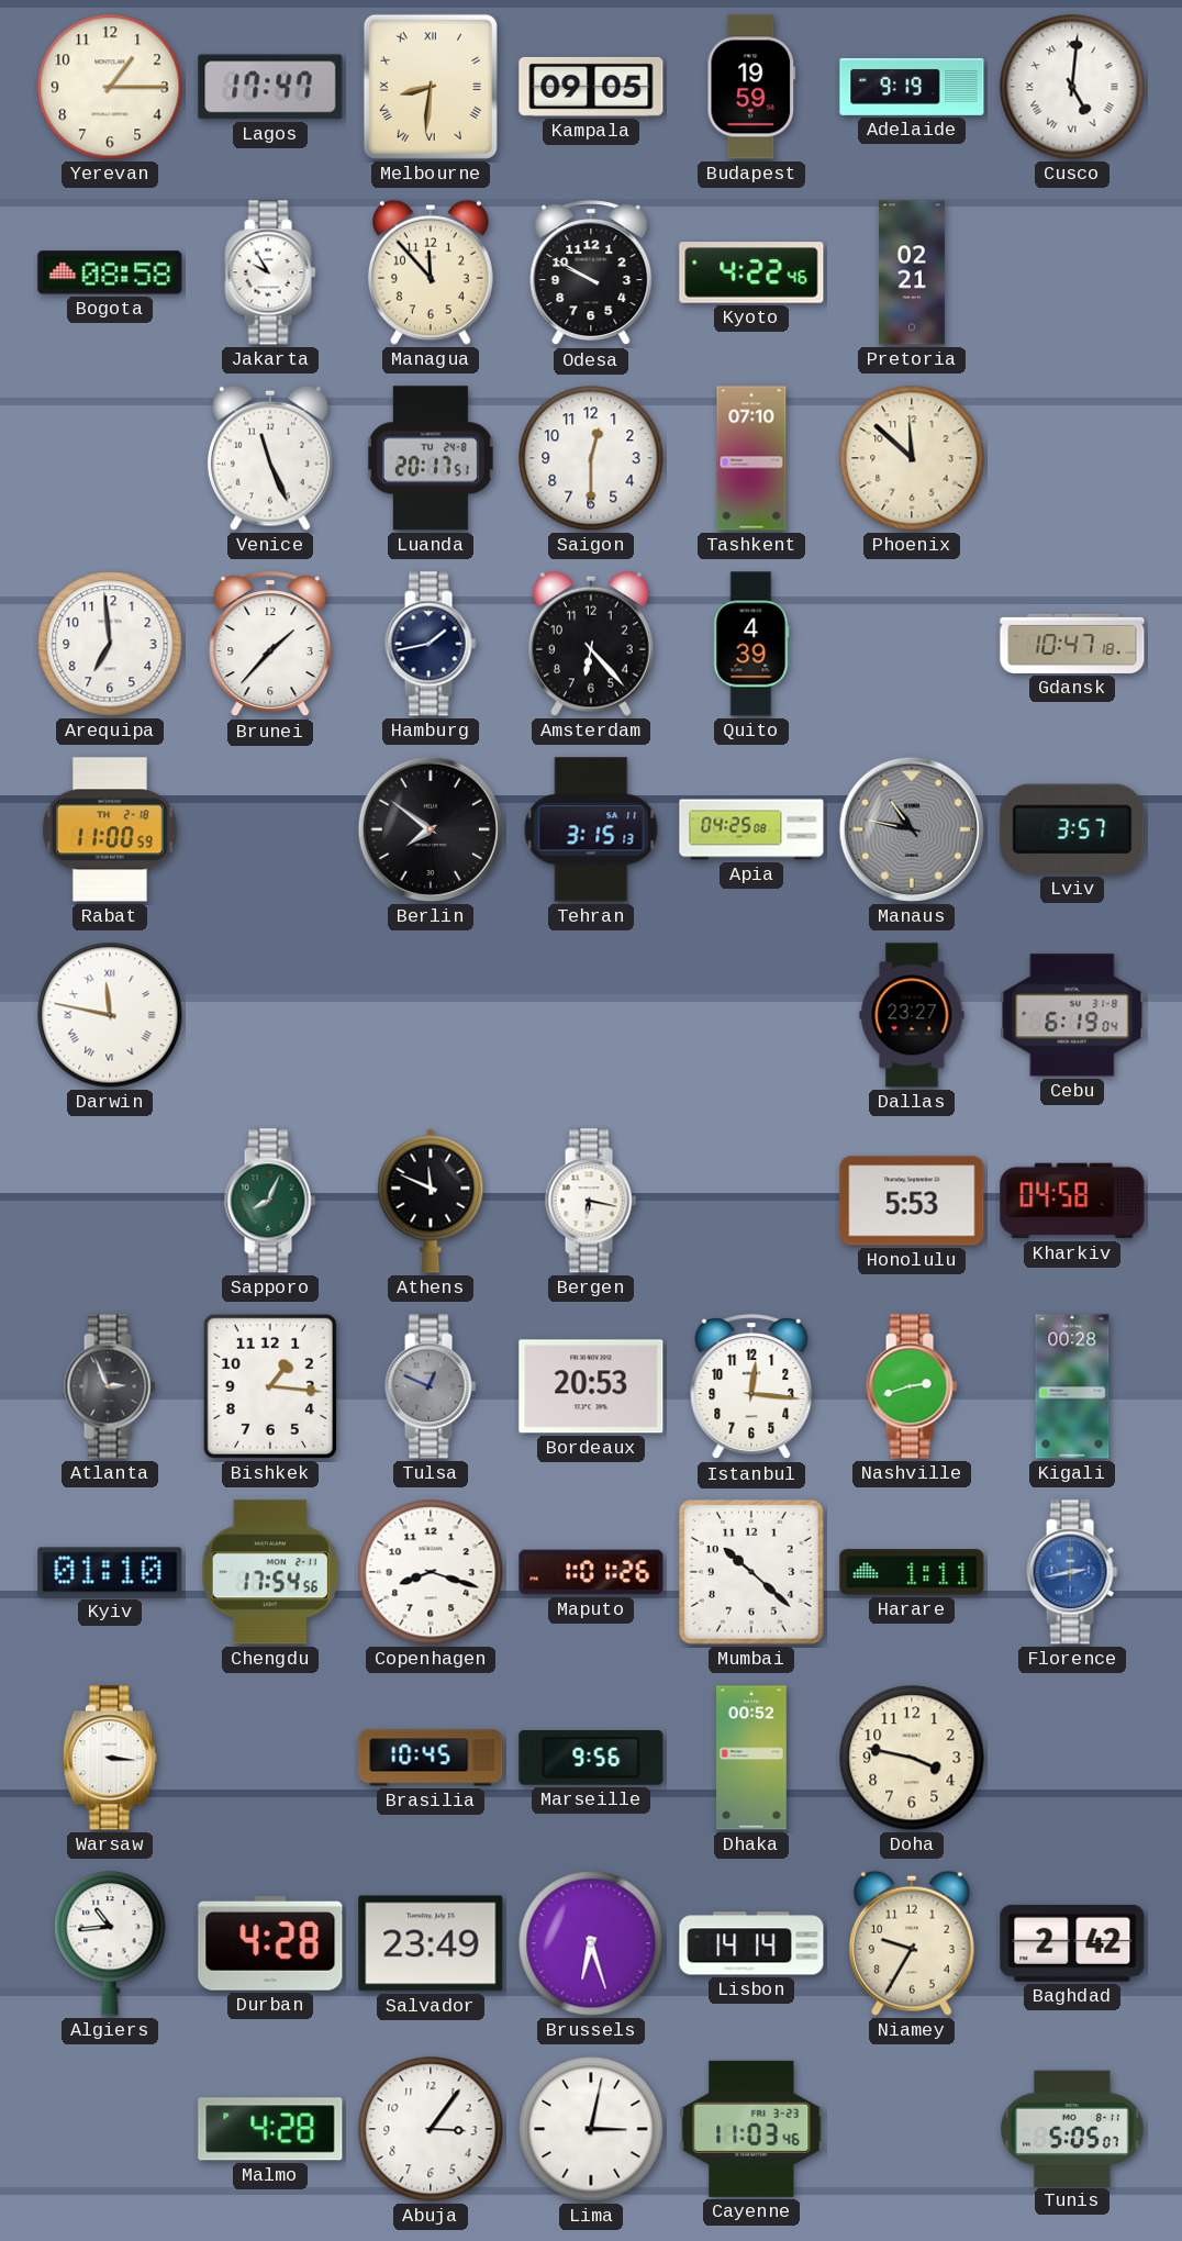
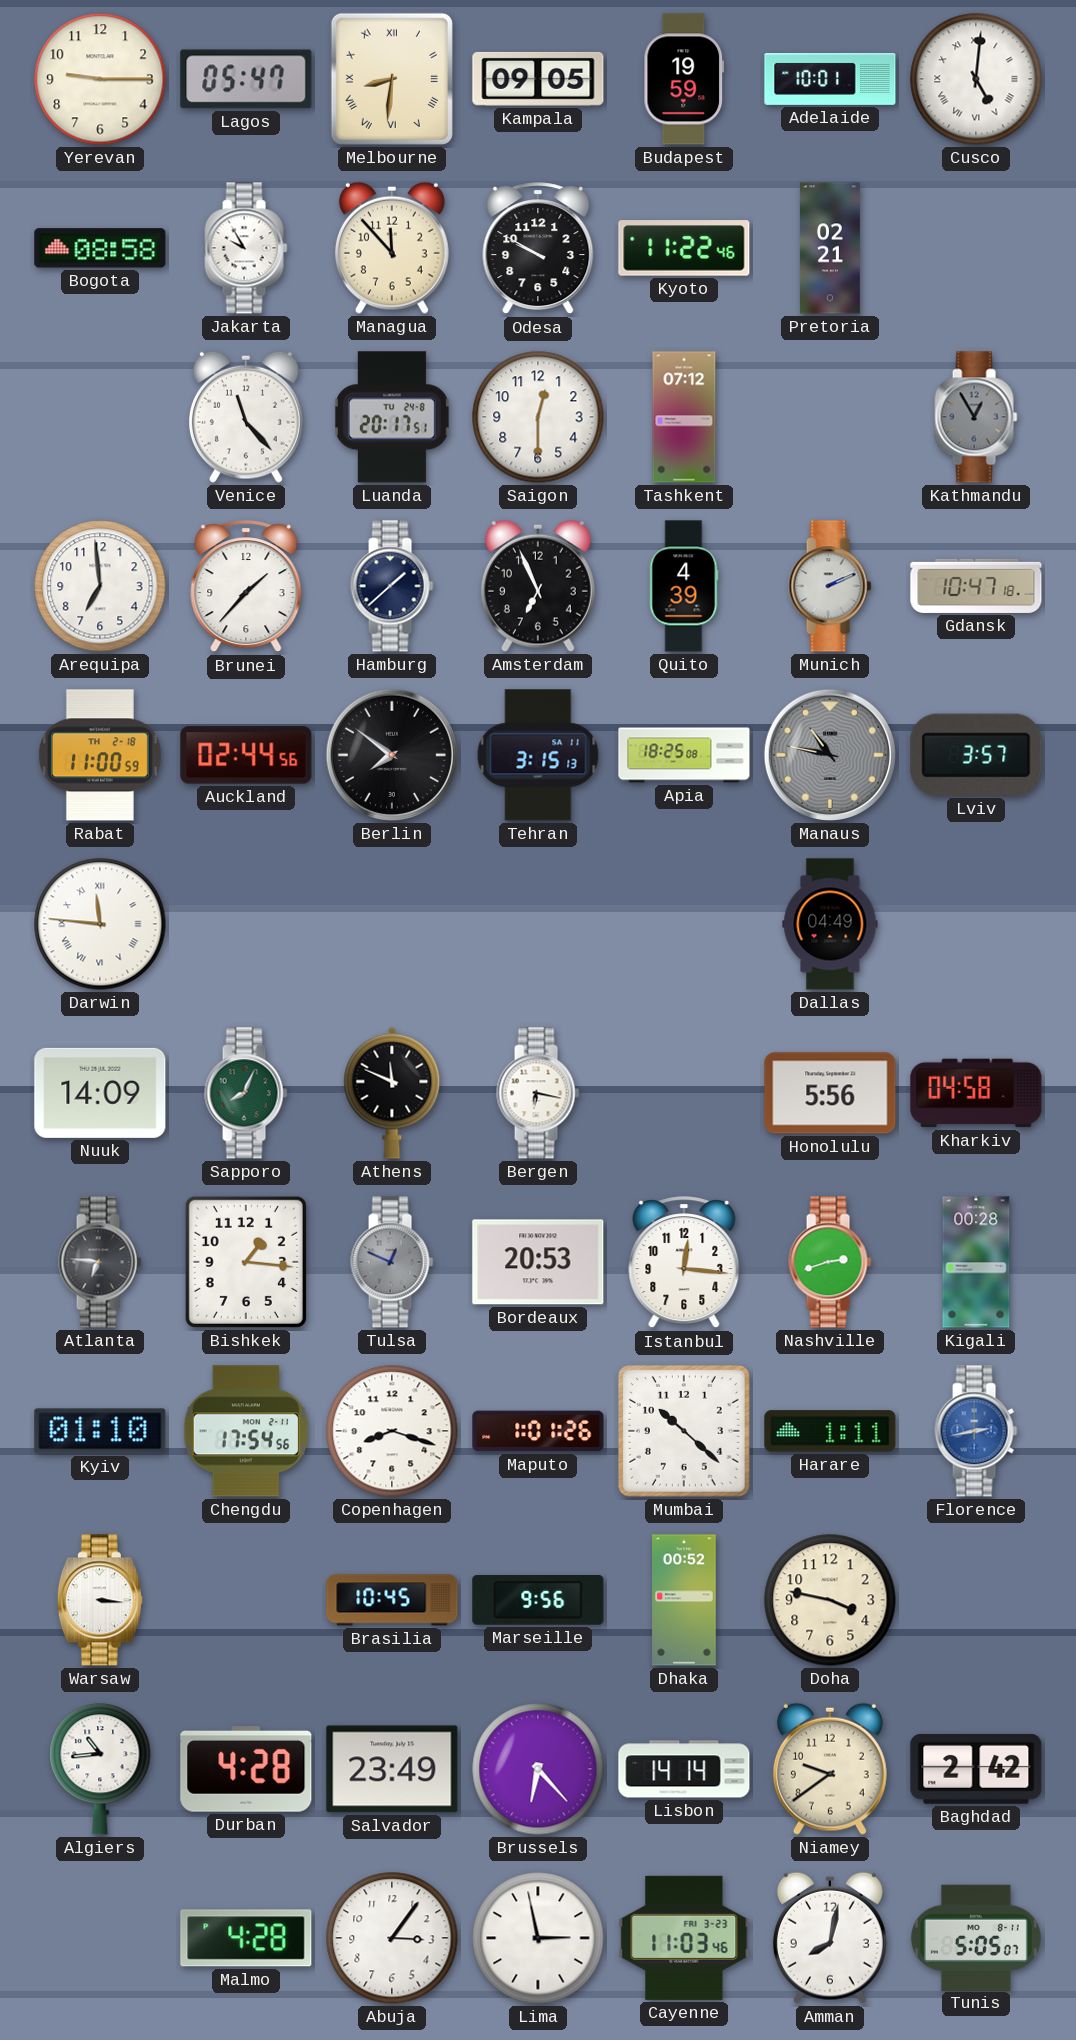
Yerevan: 1:15 -> 9:15
Lagos: 17:47 -> 05:47
Adelaide: 9:19 -> 10:01
Kyoto: 4:22 -> 11:22
Venice: 11:26 -> 11:23
Tashkent: 07:10 -> 07:12
Phoenix: 11:52 -> none
Kathmandu: none -> 12:55
Hamburg: 1:43 -> 1:38
Amsterdam: 6:23 -> 6:56
Munich: none -> 2:11
Auckland: none -> 02:44
Apia: 04:25 -> 18:25
Darwin: 11:47 -> 11:46
Dallas: 23:27 -> 04:49
Cebu: 6:19 -> none
Nuuk: none -> 14:09
Honolulu: 5:53 -> 5:56
Atlanta: 2:56 -> 6:46
Brussels: 6:27 -> 6:23
Niamey: 9:35 -> 9:39
Lima: 3:02 -> 2:58
Amman: none -> 8:02
